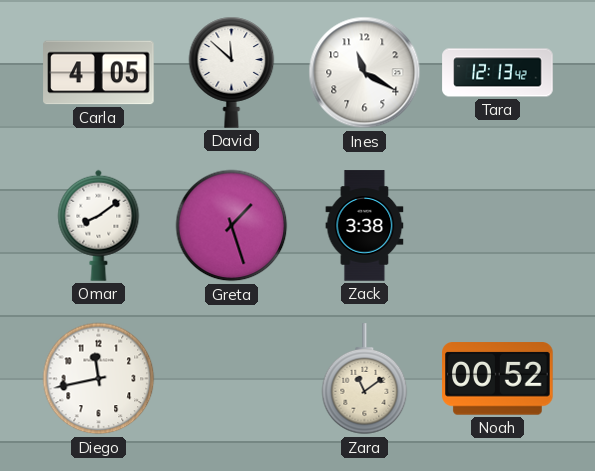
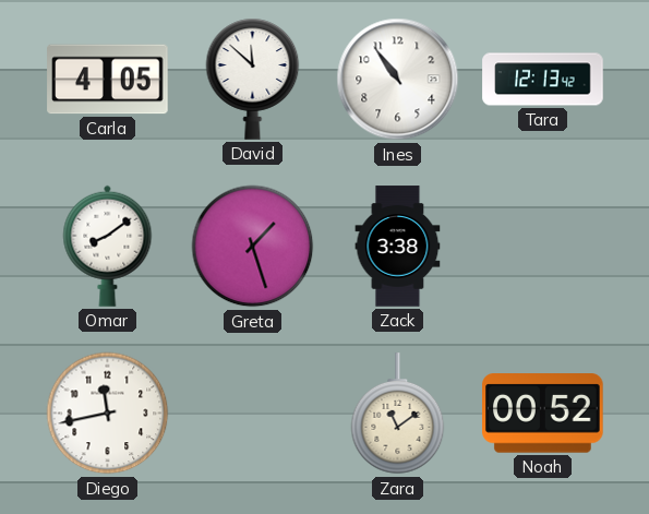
Ines: 11:20 -> 10:54
